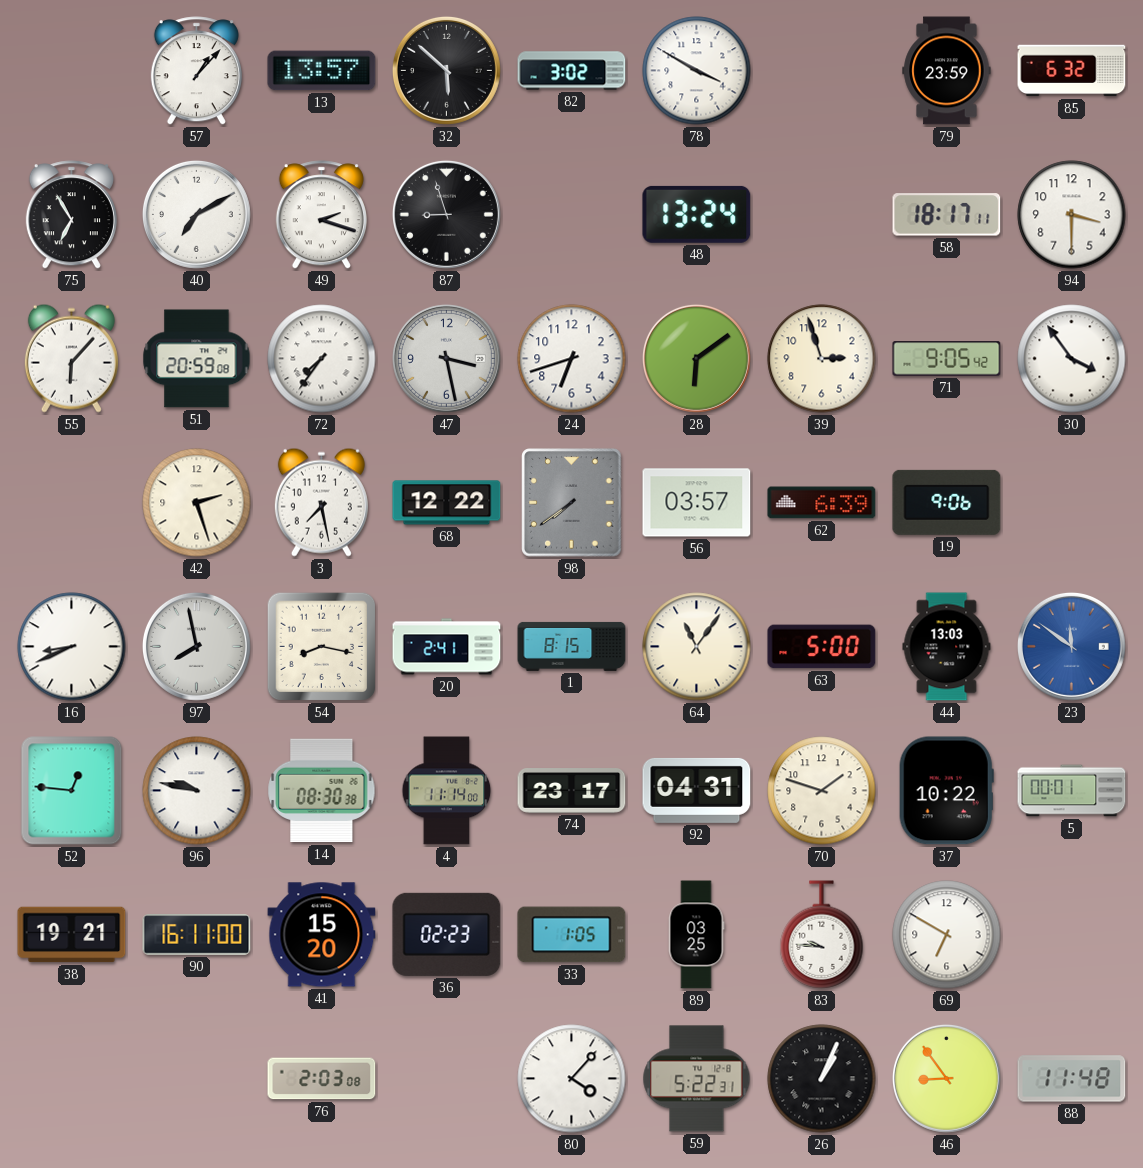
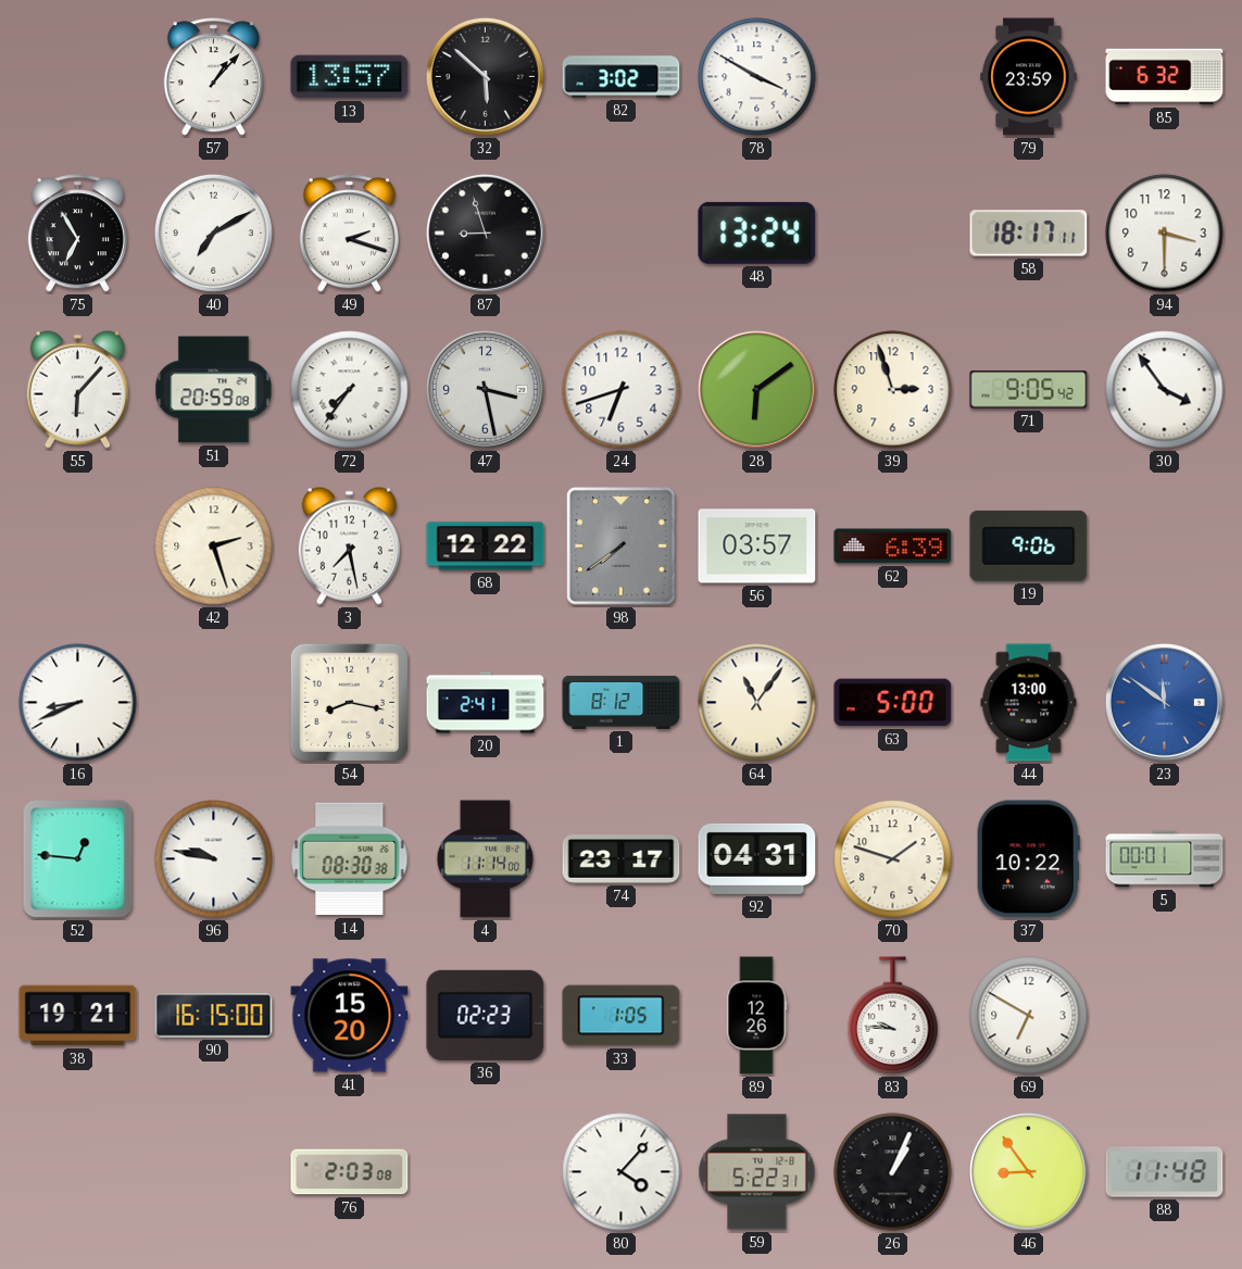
97: 7:58 -> none
1: 8:15 -> 8:12
44: 13:03 -> 13:00
90: 16:11 -> 16:15
89: 03:25 -> 12:26
